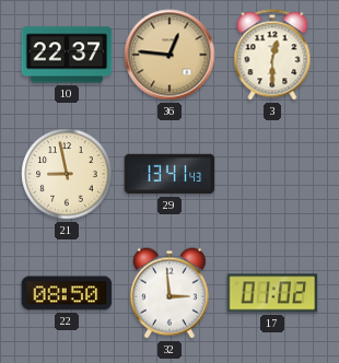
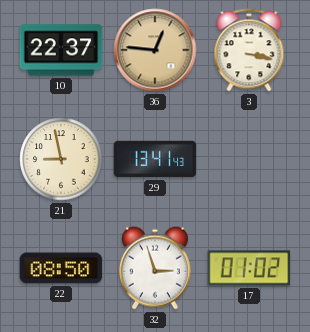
3: 12:30 -> 3:17
32: 2:59 -> 2:57
